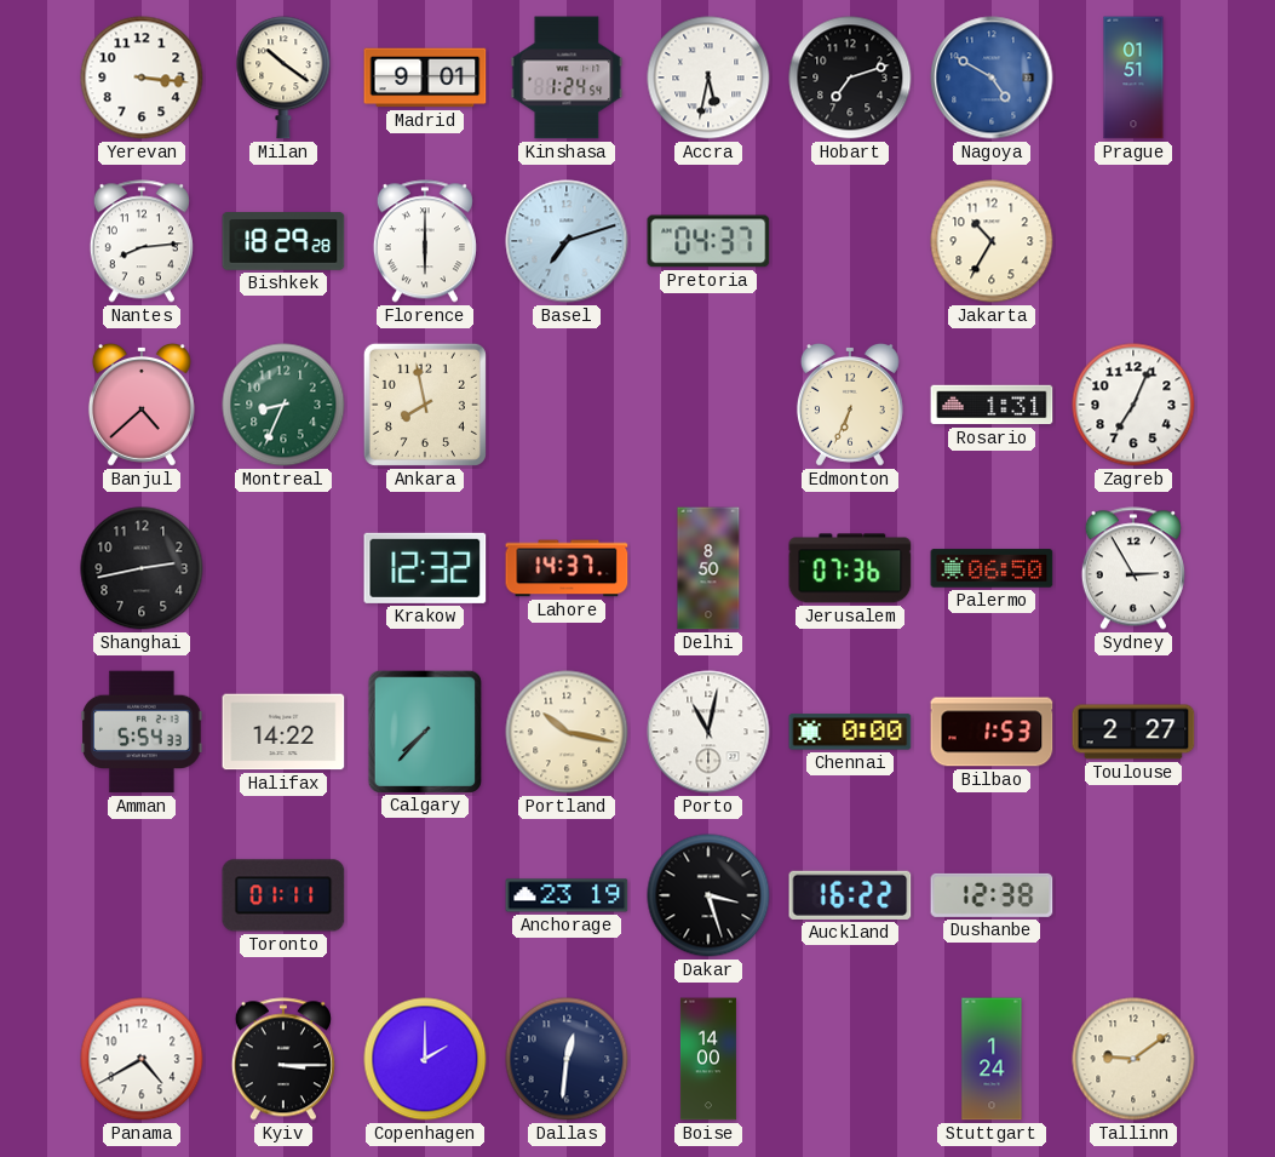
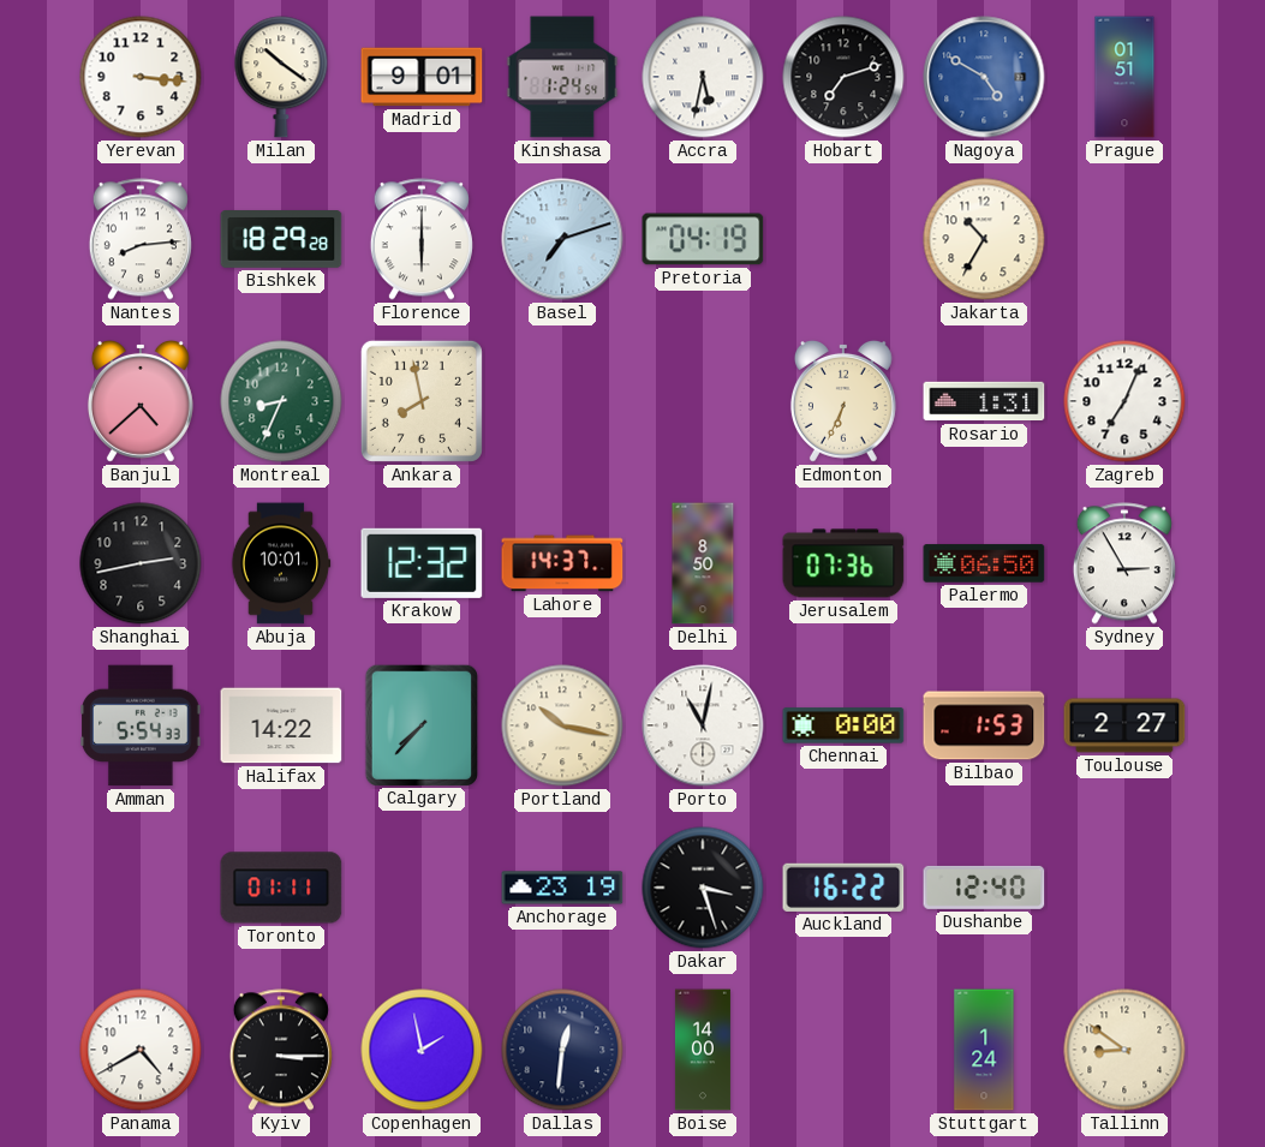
Pretoria: 04:37 -> 04:19
Abuja: none -> 10:01
Dushanbe: 12:38 -> 12:40
Copenhagen: 2:00 -> 1:58
Tallinn: 9:09 -> 8:51
